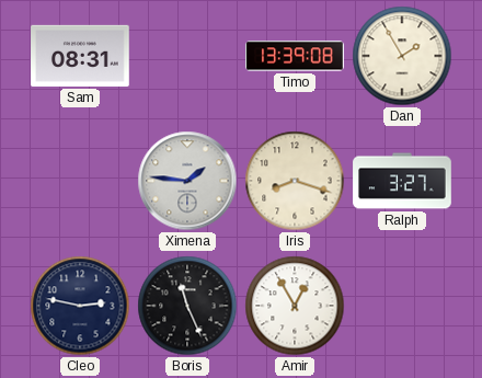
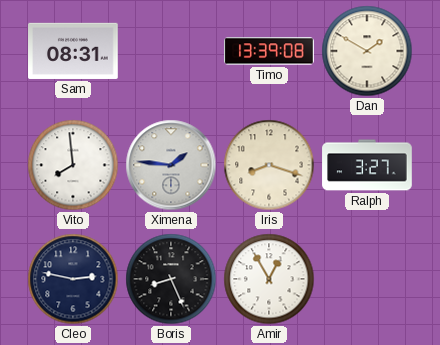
Dan: 1:55 -> 1:50
Vito: none -> 7:59
Boris: 11:26 -> 8:26
